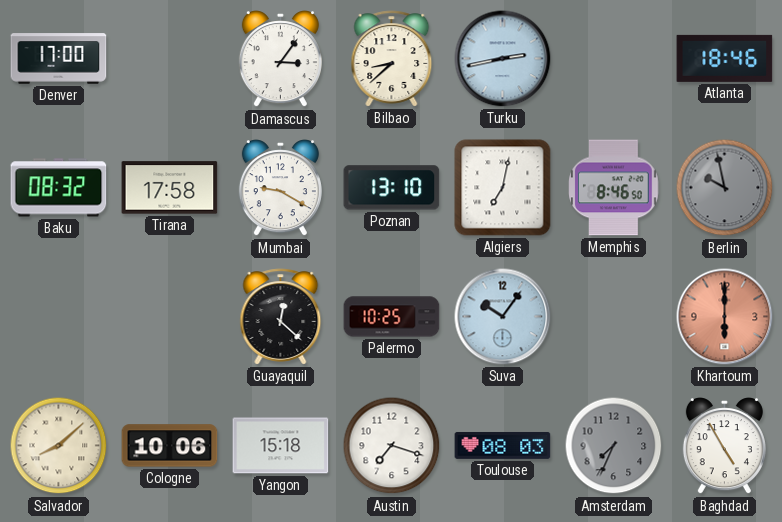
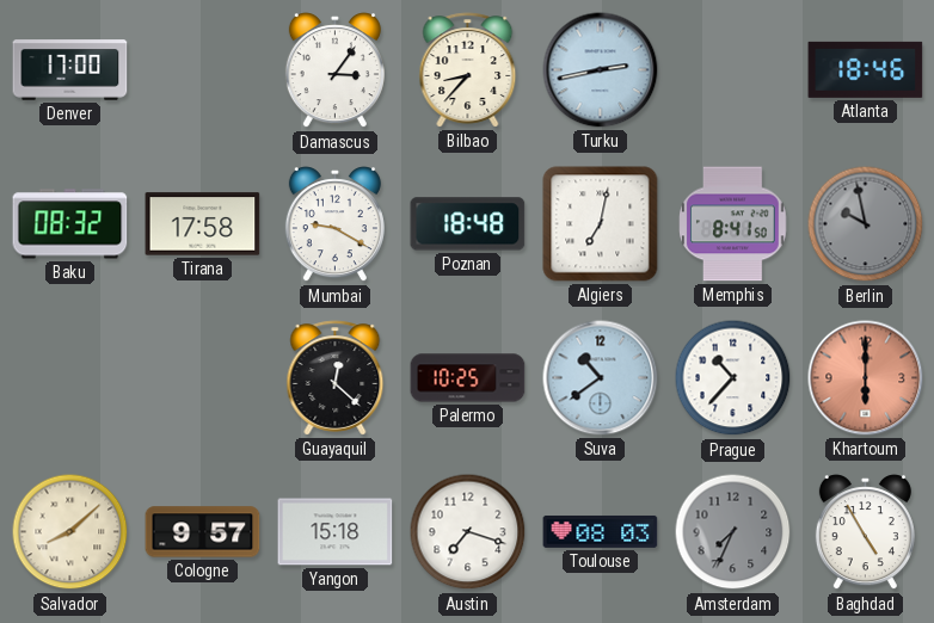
Bilbao: 8:38 -> 8:37
Poznan: 13:10 -> 18:48
Memphis: 8:46 -> 8:41
Suva: 10:06 -> 10:39
Prague: none -> 10:37
Cologne: 10:06 -> 9:57
